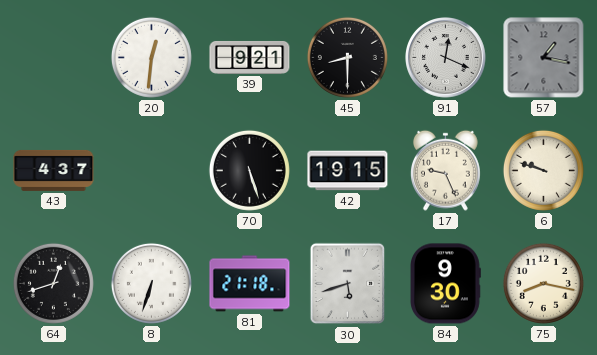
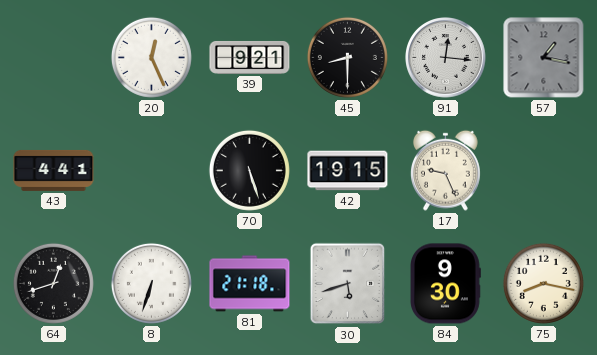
20: 12:31 -> 12:26
91: 12:19 -> 12:16
43: 4:37 -> 4:41
6: 9:48 -> none
